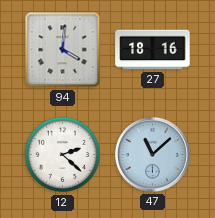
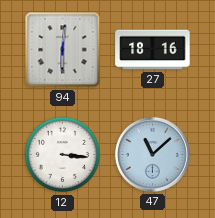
94: 4:01 -> 6:01
12: 2:22 -> 3:16
